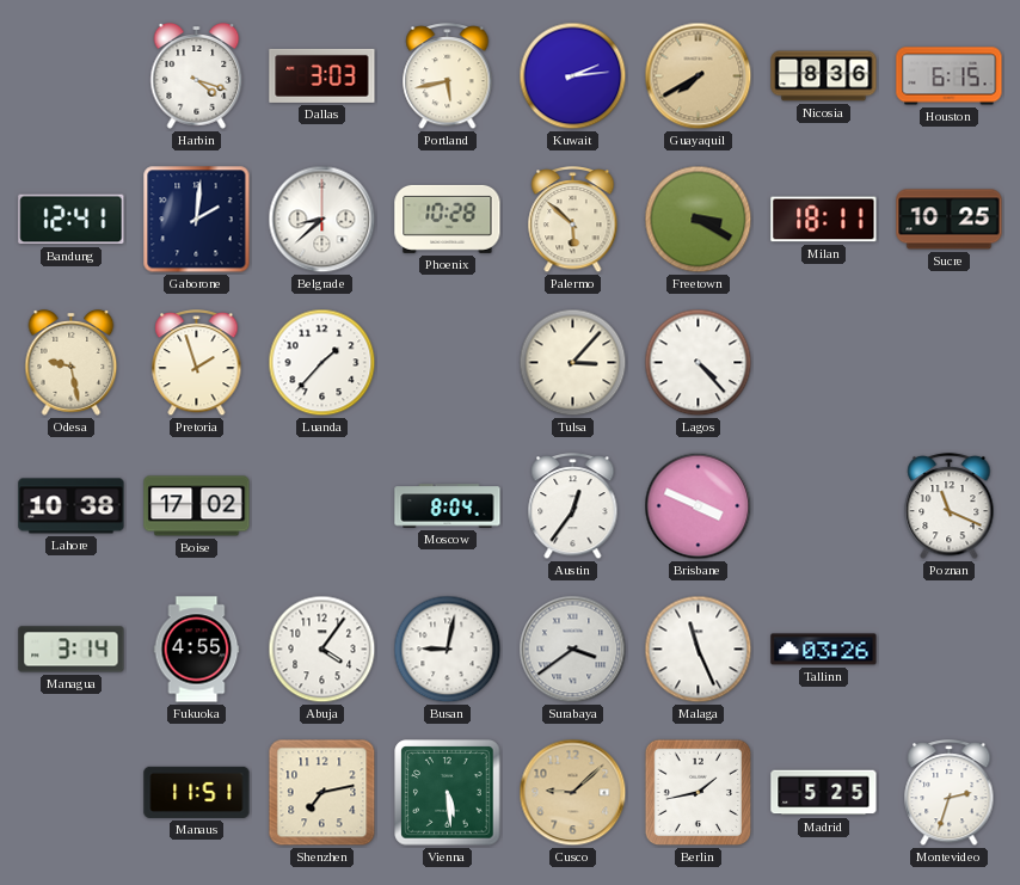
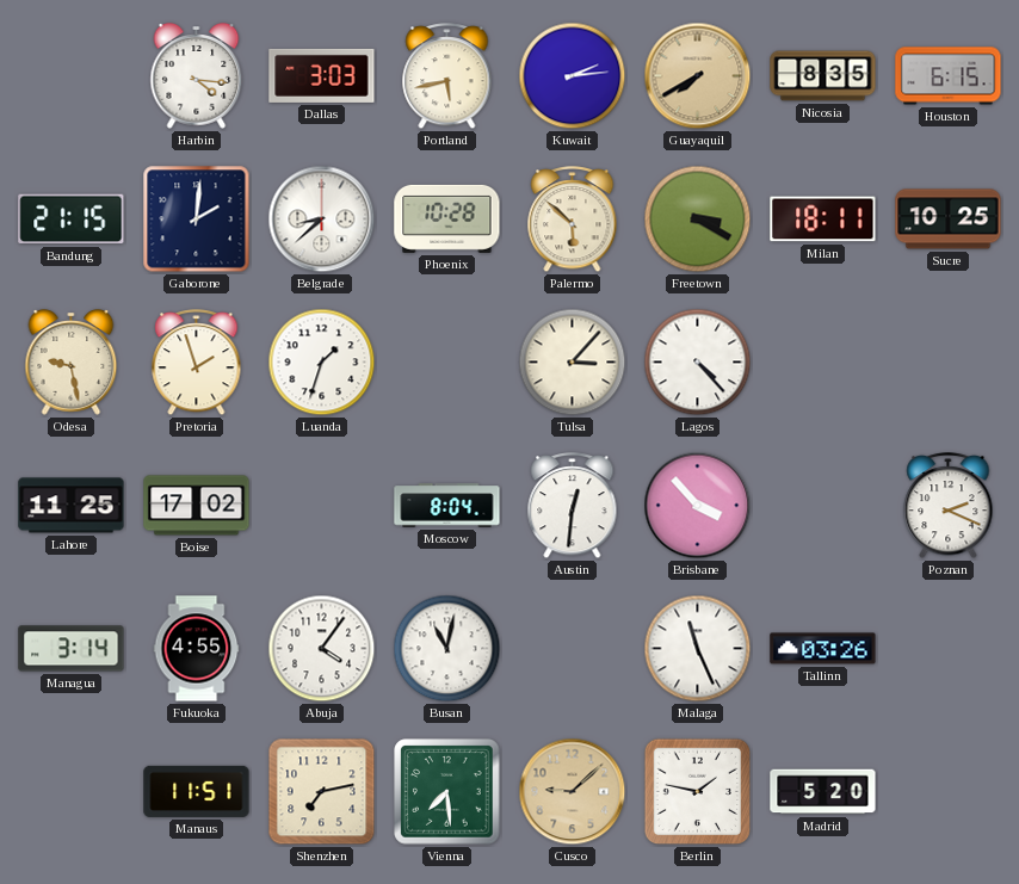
Harbin: 4:18 -> 4:16
Nicosia: 8:36 -> 8:35
Bandung: 12:41 -> 21:15
Luanda: 1:37 -> 1:33
Lahore: 10:38 -> 11:25
Austin: 12:36 -> 12:31
Brisbane: 3:49 -> 3:53
Poznan: 11:19 -> 2:19
Busan: 9:02 -> 11:02
Surabaya: 3:39 -> none
Vienna: 5:29 -> 7:29
Berlin: 1:43 -> 1:47
Madrid: 5:25 -> 5:20
Montevideo: 2:33 -> none
